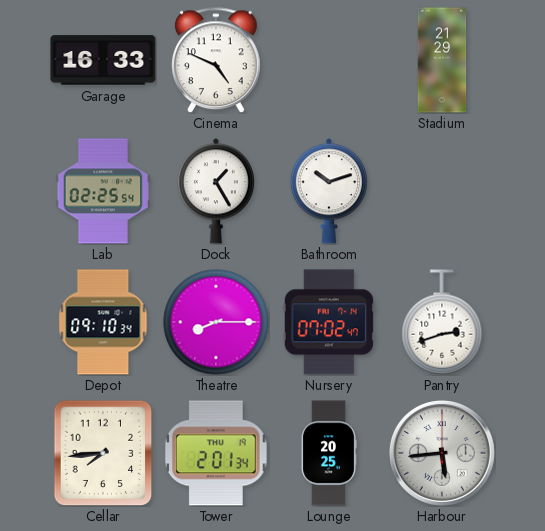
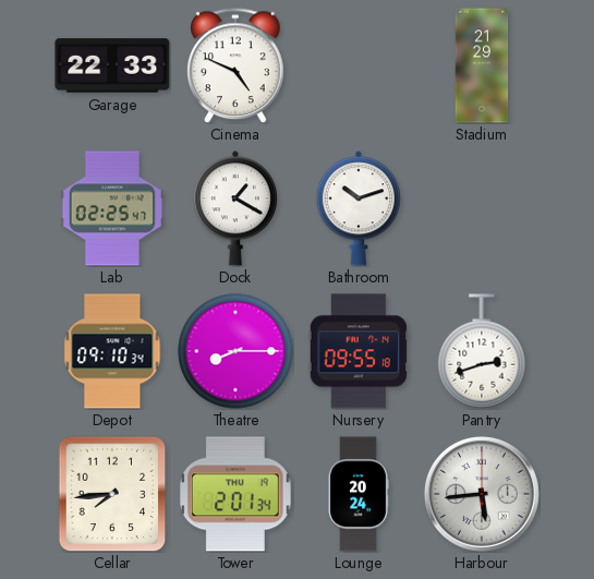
Garage: 16:33 -> 22:33
Lab: 02:25:54 -> 02:25:47
Dock: 1:25 -> 1:20
Nursery: 07:02 -> 09:55
Lounge: 20:25 -> 20:24
